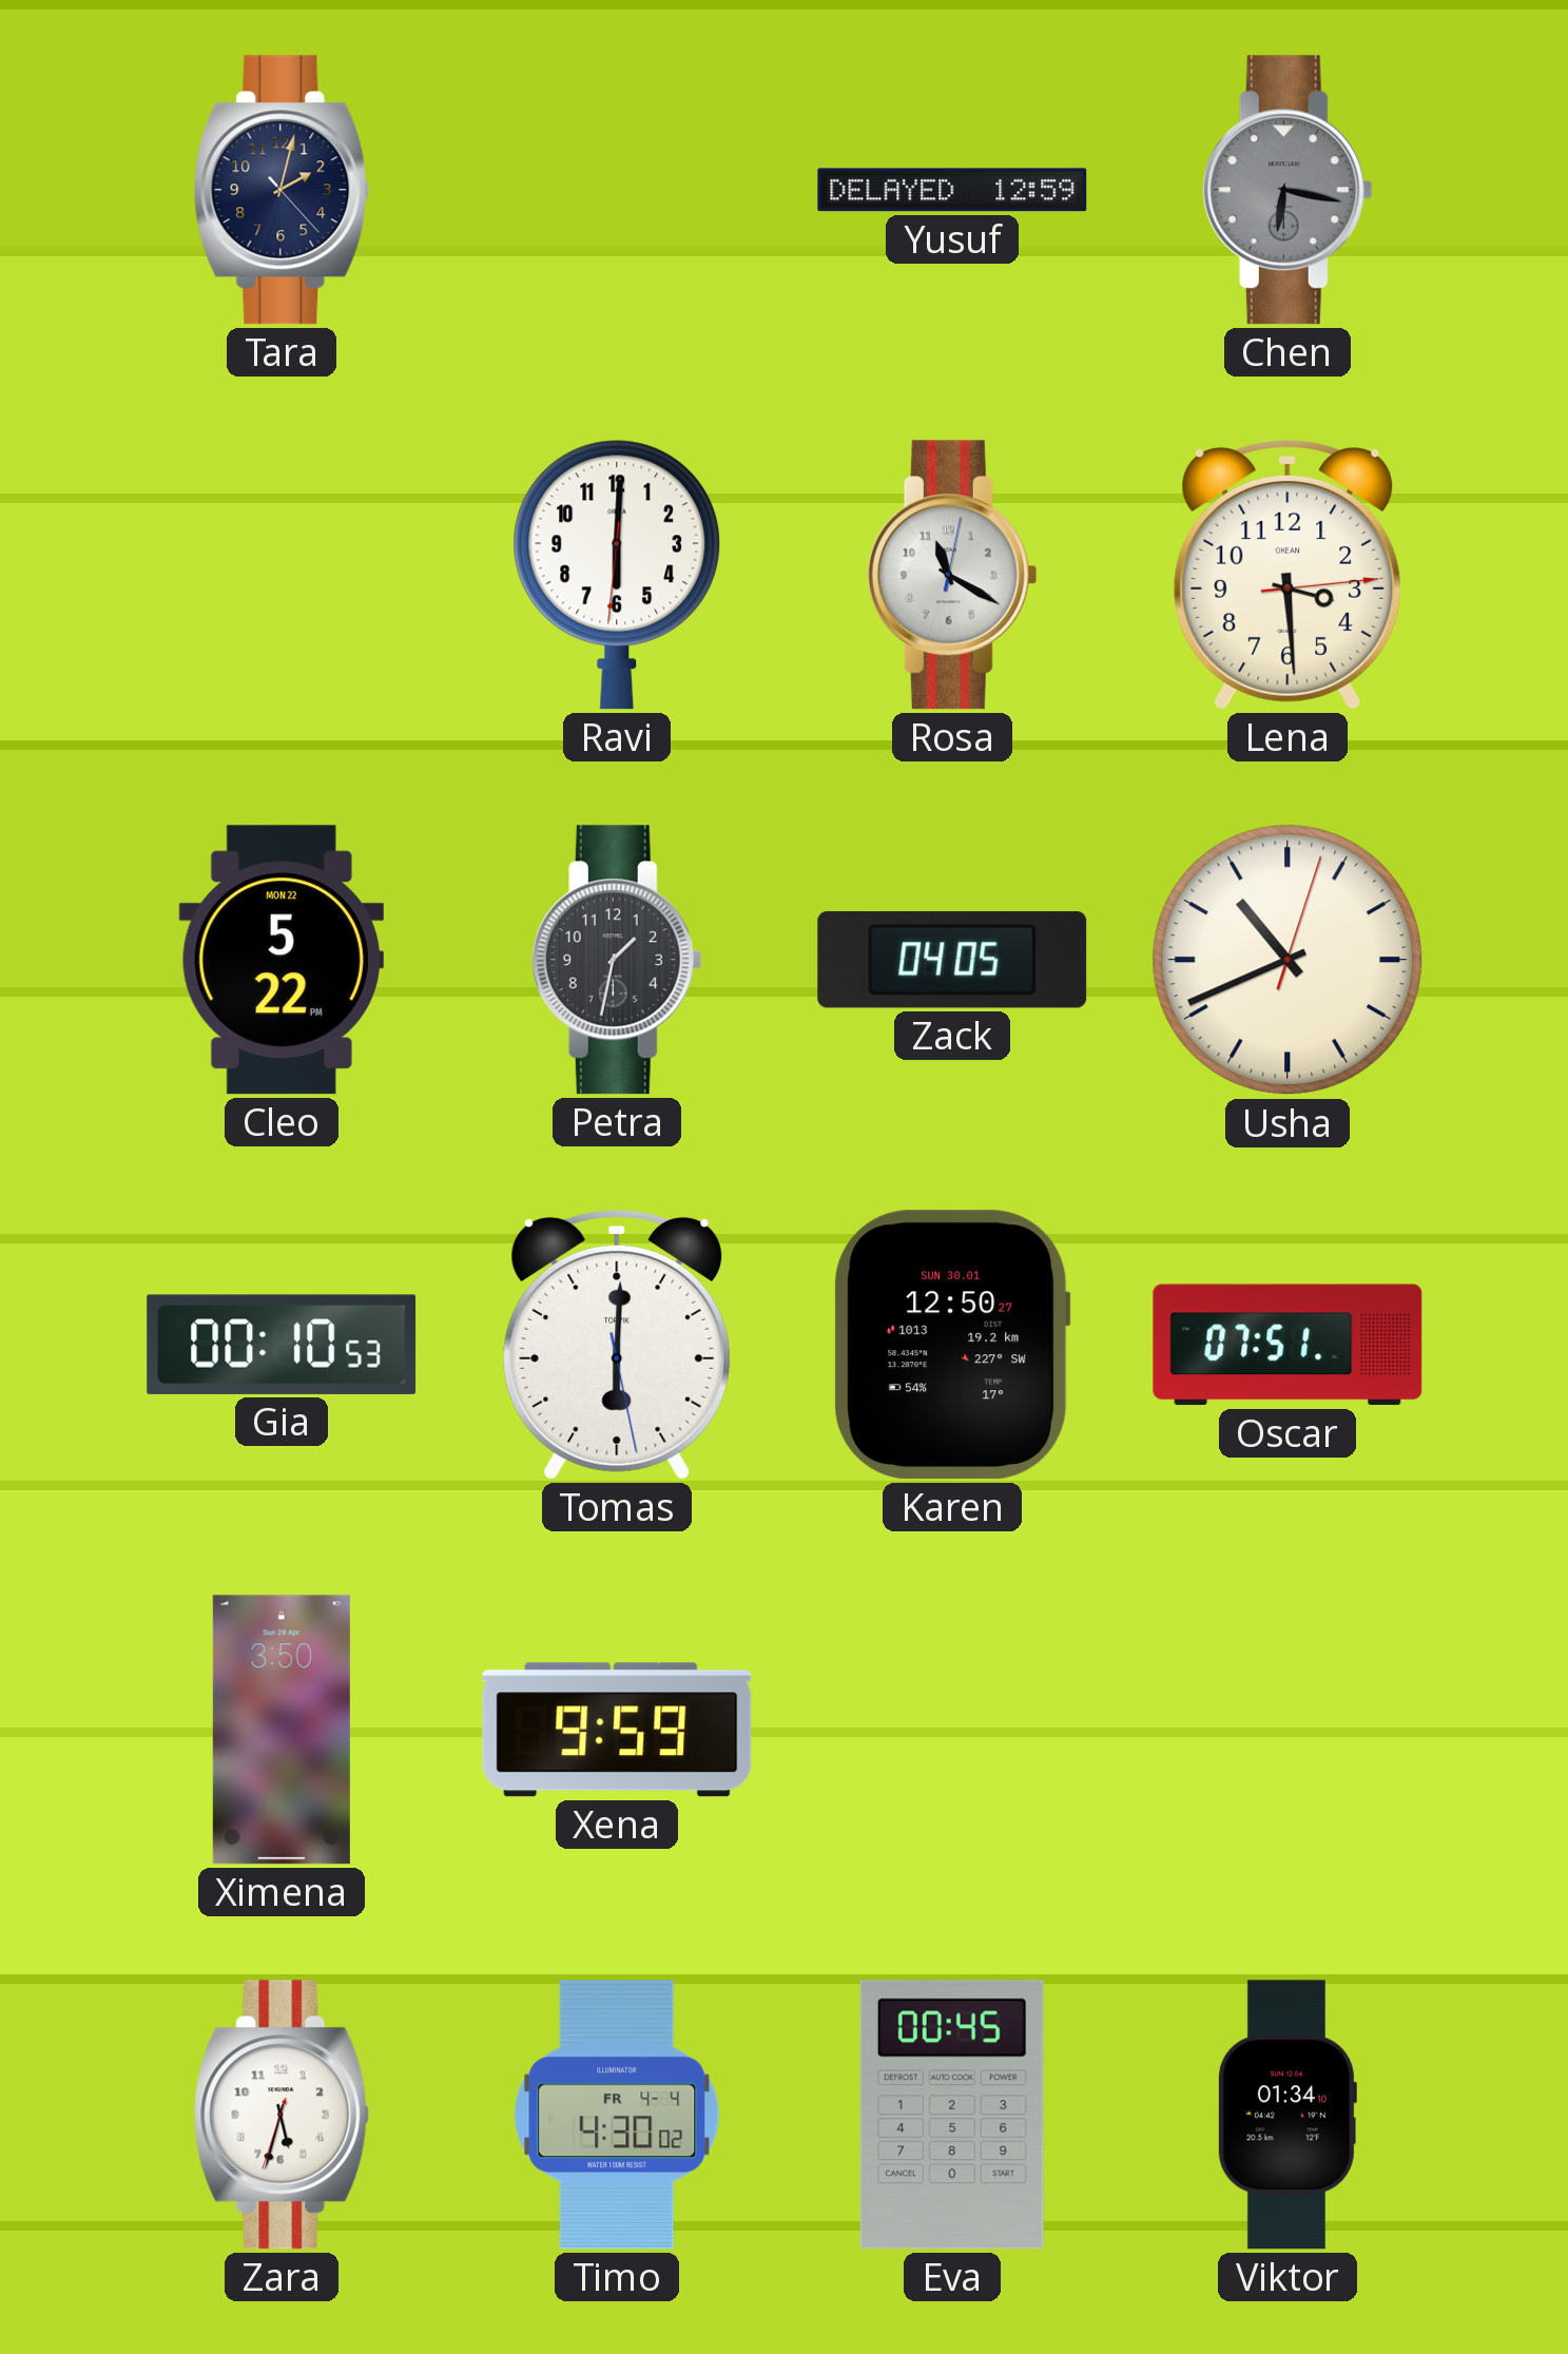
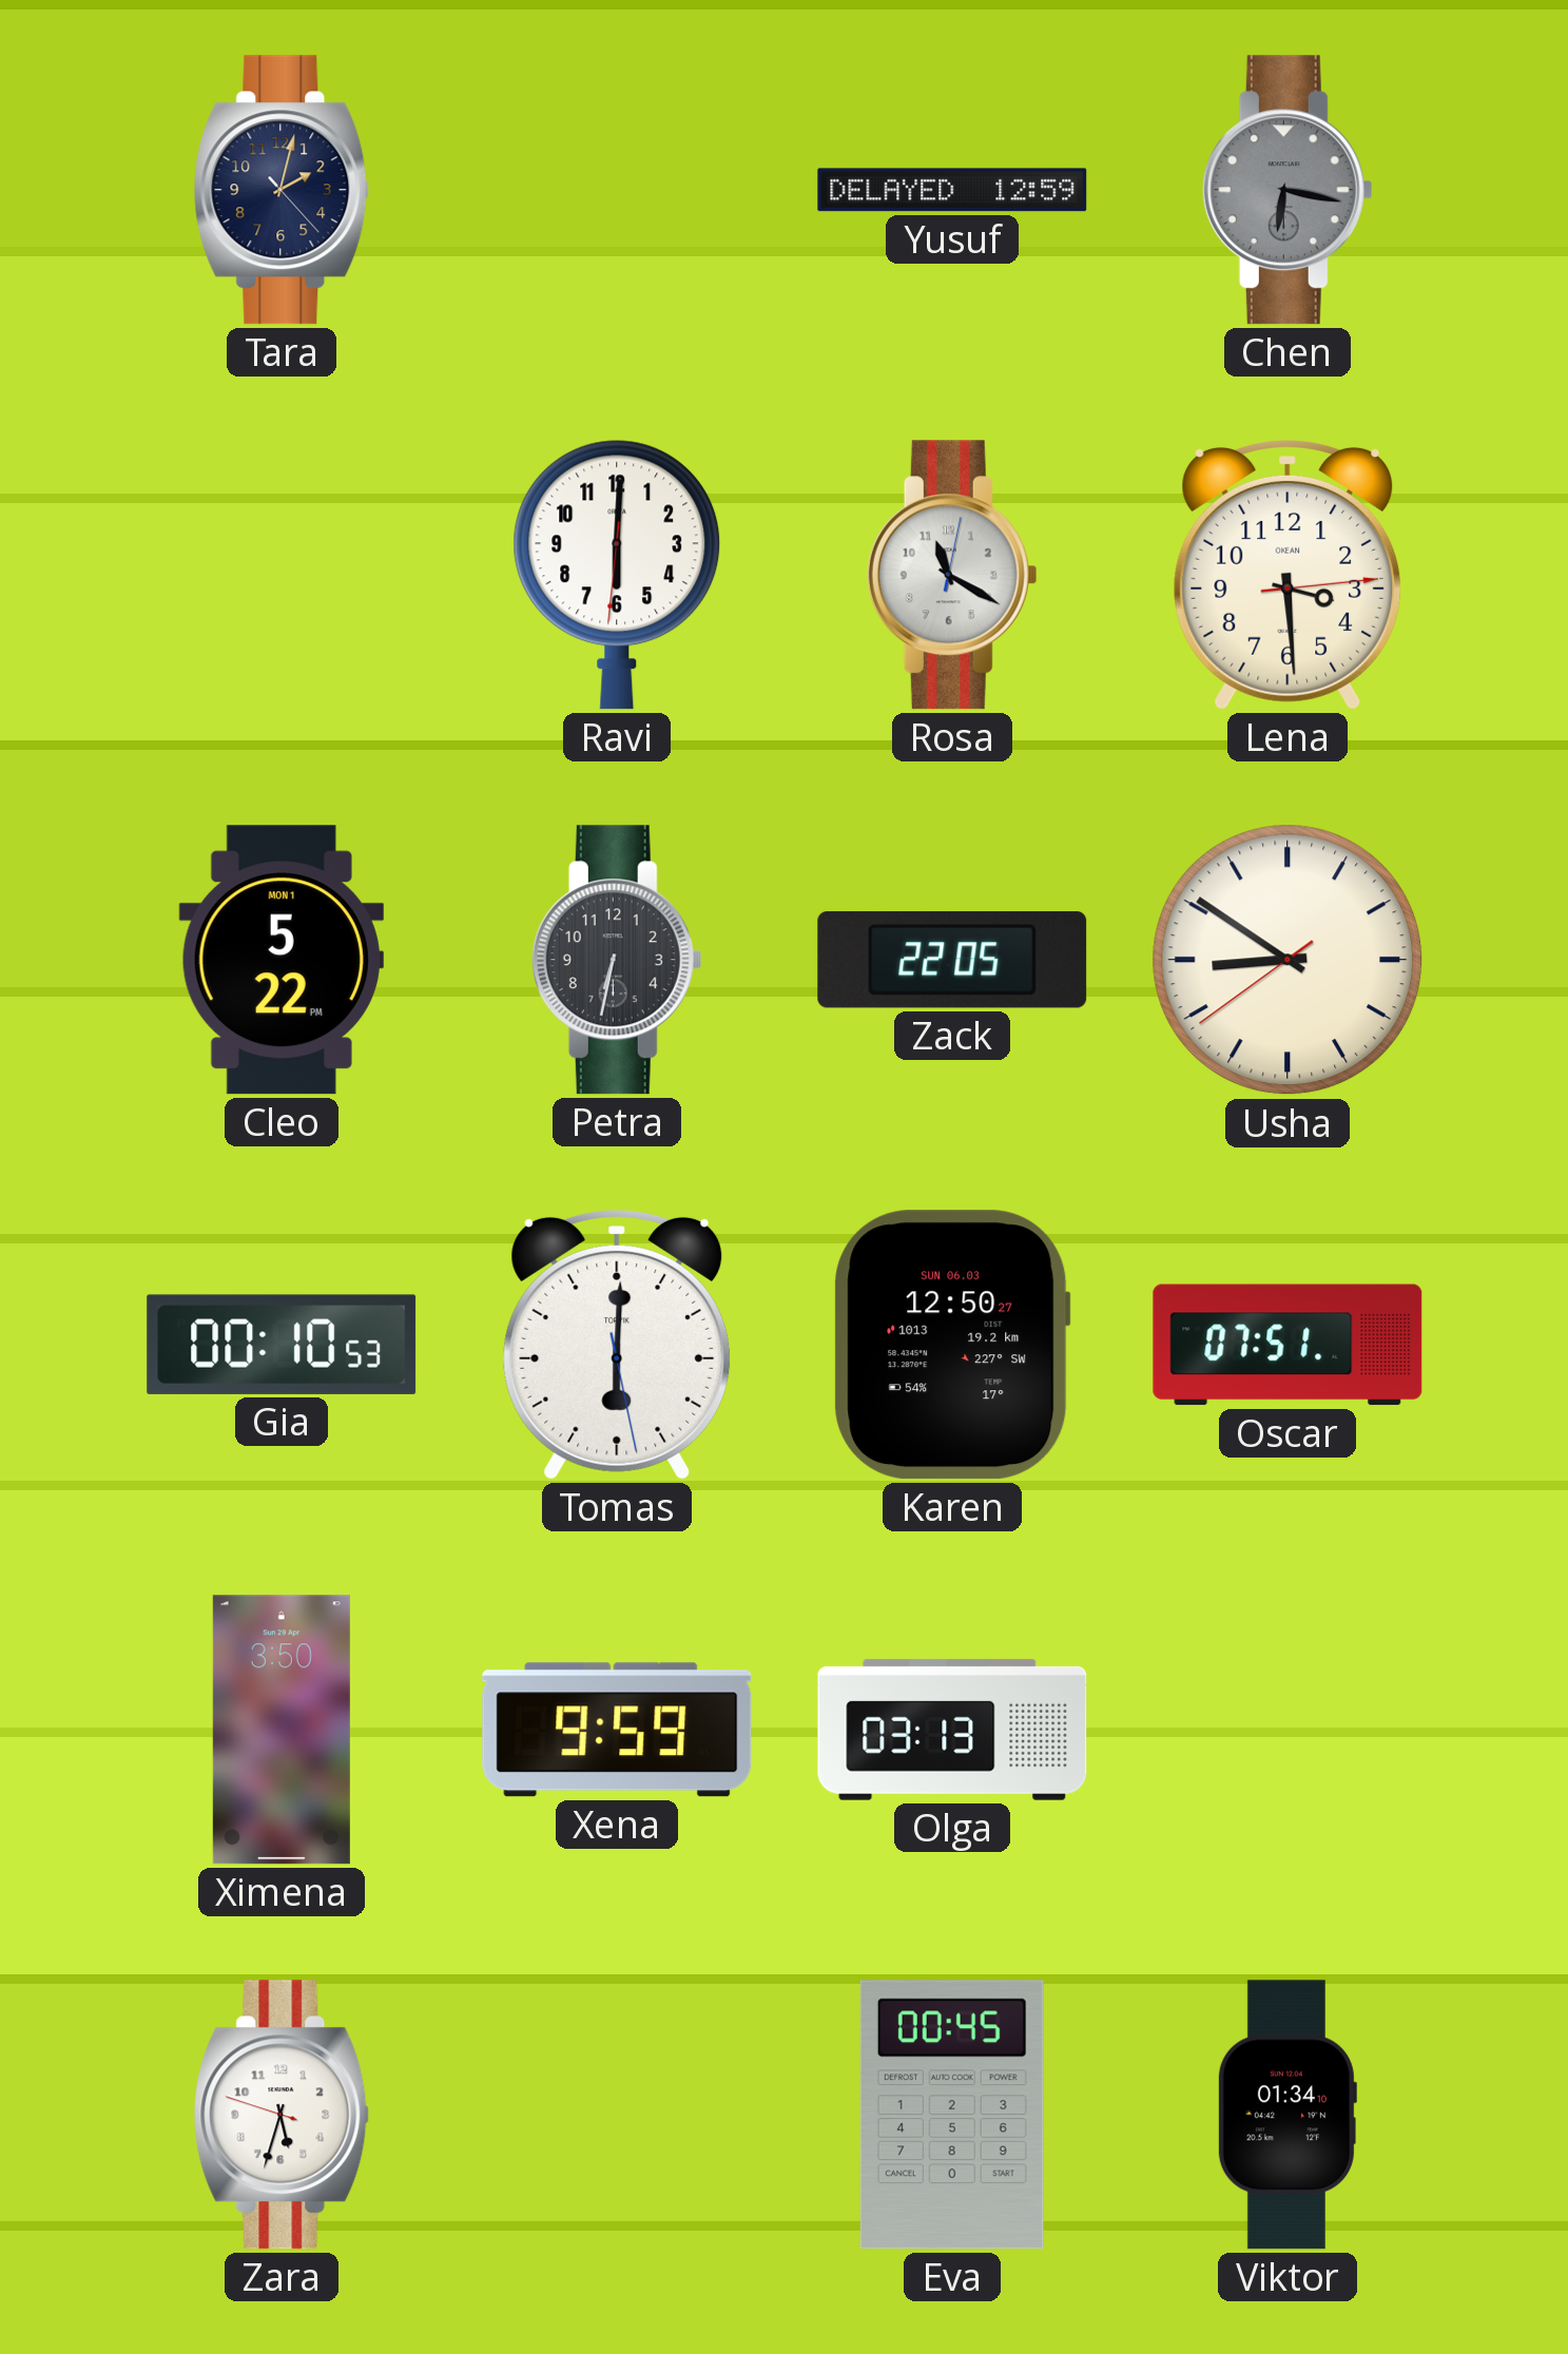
Cleo date: MON 22 -> MON 1
Petra: 1:32 -> 6:32
Zack: 04:05 -> 22:05
Usha: 10:41 -> 8:50
Karen date: SUN 30.01 -> SUN 06.03
Olga: none -> 03:13
Zara: 5:32:33 -> 5:32:48
Timo: 4:30 -> none
